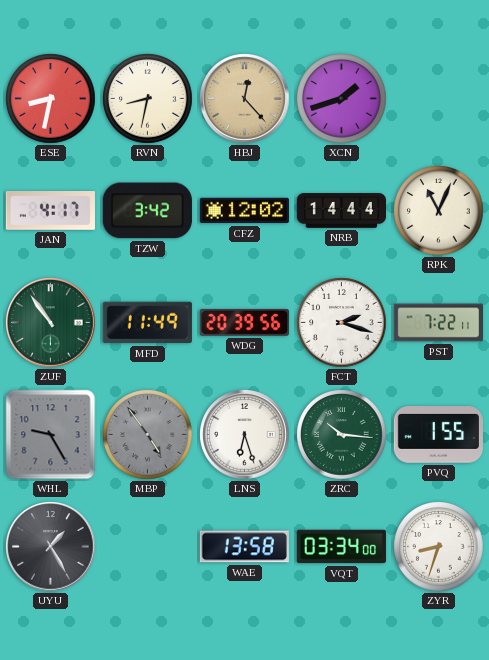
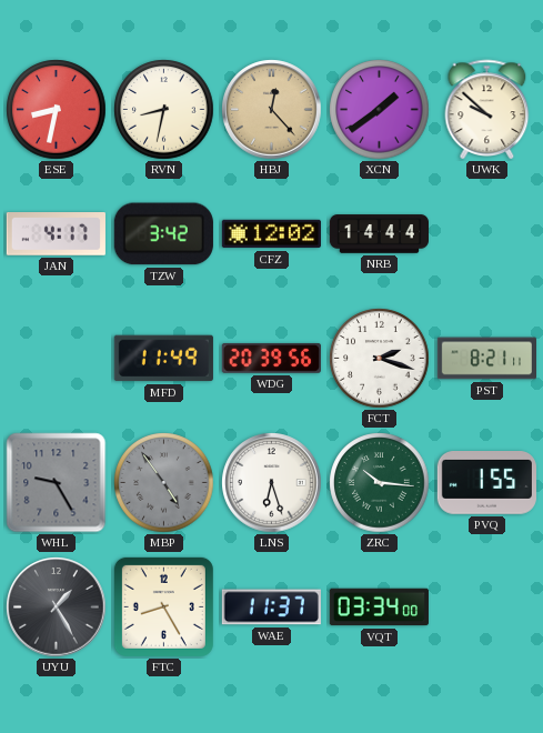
XCN: 1:42 -> 1:39
UWK: none -> 9:52
RPK: 11:04 -> none
ZUF: 10:54 -> none
PST: 7:22 -> 8:21
FTC: none -> 8:25
WAE: 13:58 -> 11:37
ZYR: 8:33 -> none
